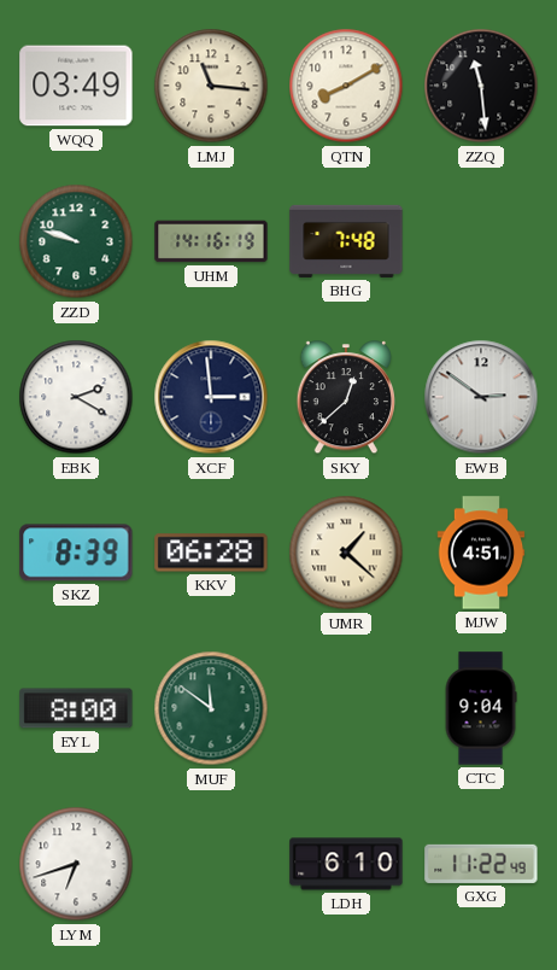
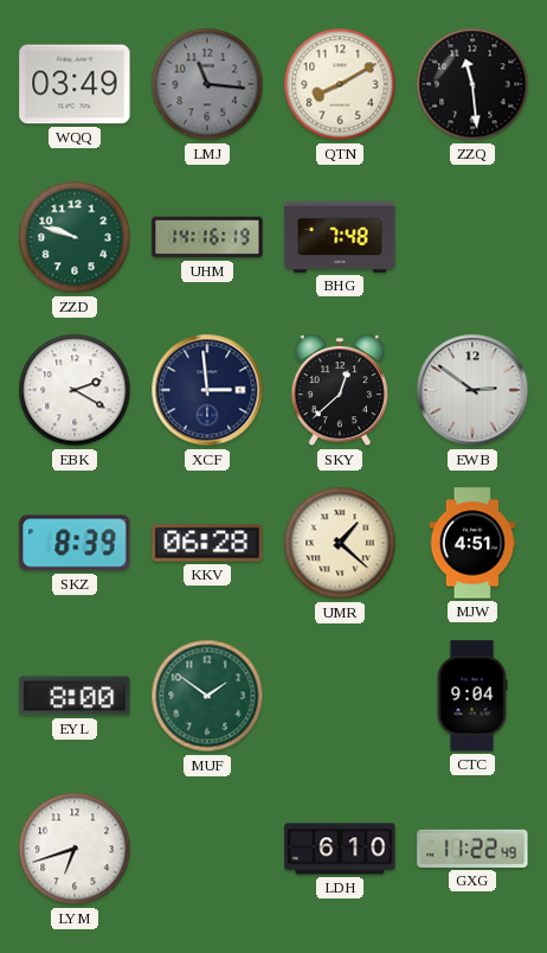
LMJ dial: cream -> grey
MUF: 11:51 -> 1:51
